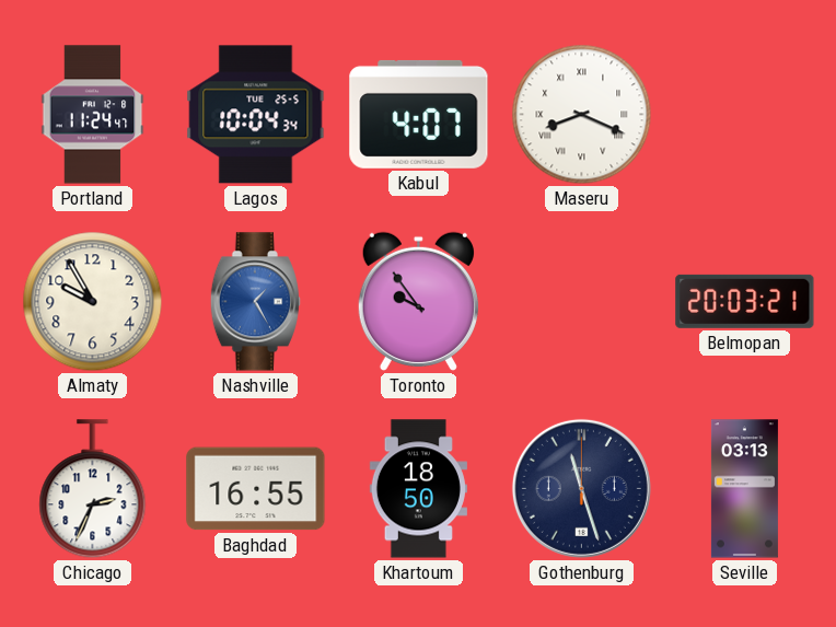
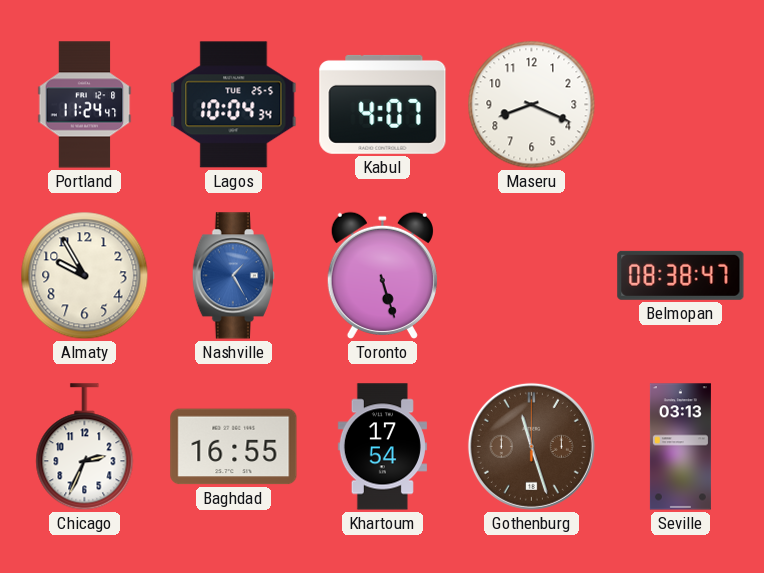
Maseru numerals: Roman -> Arabic
Toronto: 9:54 -> 5:27
Belmopan: 20:03 -> 08:38
Khartoum: 18:50 -> 17:54
Gothenburg dial: navy -> brown
